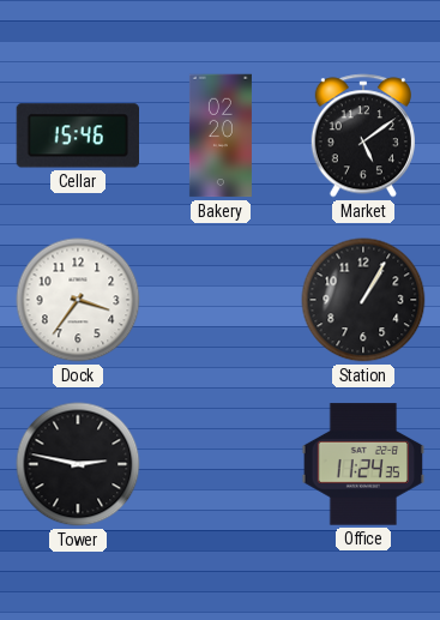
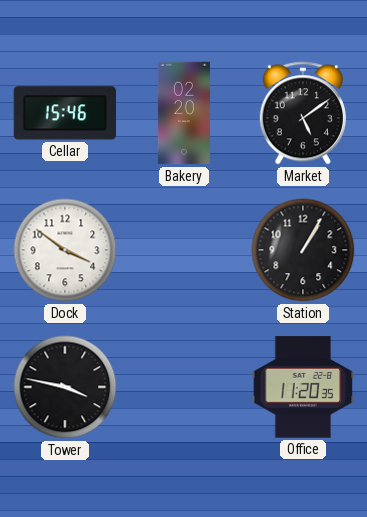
Dock: 3:36 -> 3:51
Tower: 2:47 -> 3:47
Office: 11:24 -> 11:20
